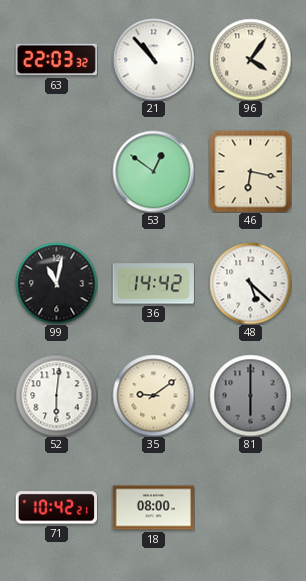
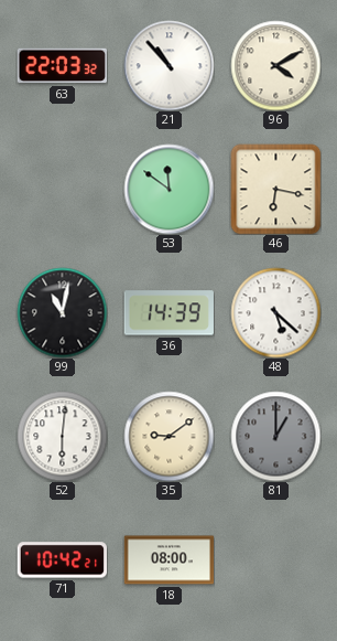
96: 4:06 -> 4:10
53: 12:51 -> 11:51
36: 14:42 -> 14:39
81: 6:00 -> 1:00
